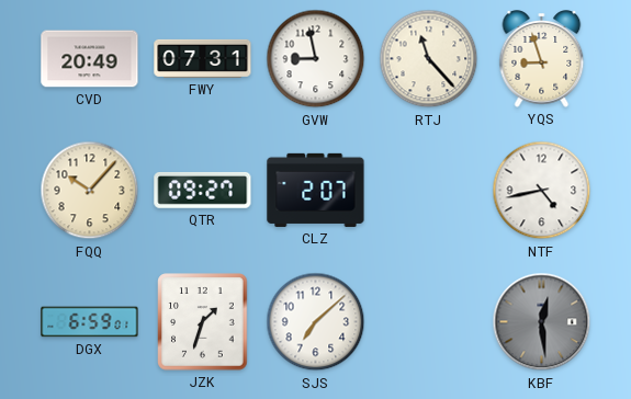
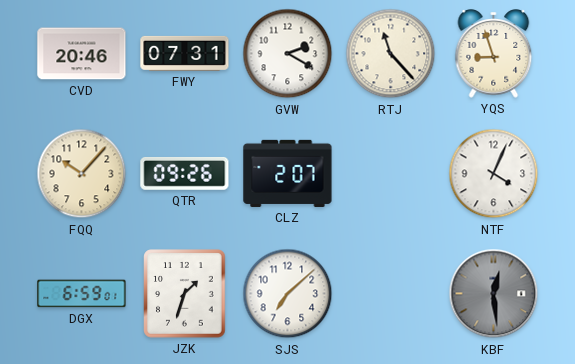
CVD: 20:49 -> 20:46
GVW: 8:58 -> 2:20
QTR: 09:27 -> 09:26
NTF: 4:43 -> 4:04
